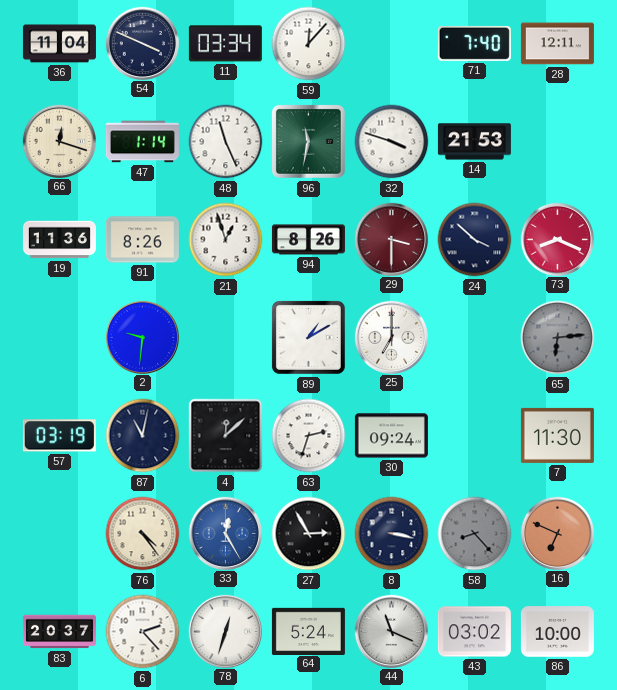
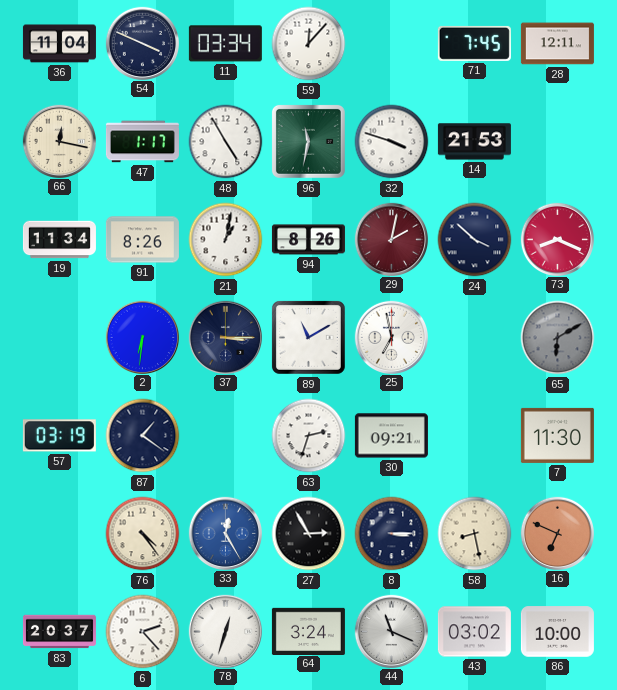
71: 7:40 -> 7:45
66: 12:18 -> 12:17
47: 1:14 -> 1:17
48: 11:26 -> 4:55
19: 11:36 -> 11:34
21: 12:57 -> 1:02
29: 3:30 -> 2:02
2: 9:31 -> 6:31
37: none -> 3:15
89: 1:10 -> 11:10
25: 7:00 -> 6:58
65: 6:14 -> 6:10
87: 11:02 -> 1:21
4: 12:08 -> none
30: 09:24 -> 09:21
8: 3:17 -> 3:15
58: 8:23 -> 8:28
58 dial: grey -> cream
64: 5:24 -> 3:24
